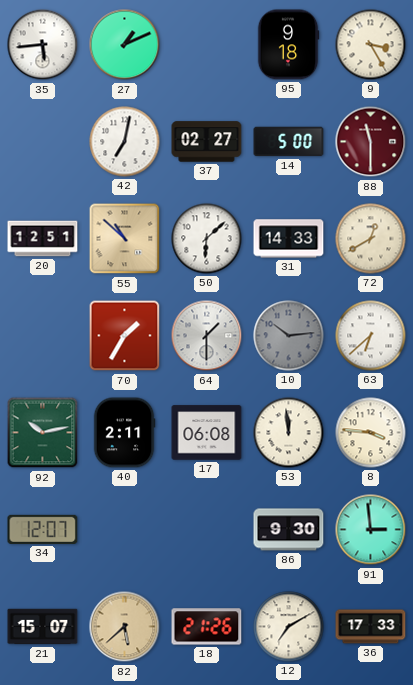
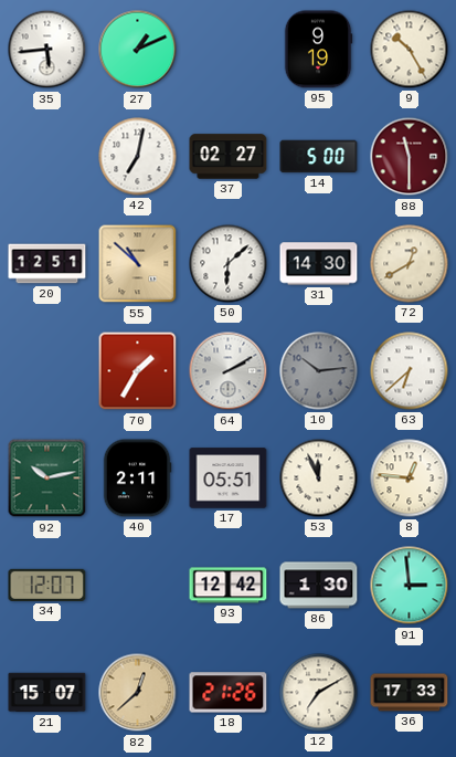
95: 9:18 -> 9:19
9: 3:25 -> 10:25
31: 14:33 -> 14:30
64: 1:30 -> 2:10
17: 06:08 -> 05:51
53: 11:59 -> 11:56
8: 3:46 -> 12:46
93: none -> 12:42
86: 9:30 -> 1:30
82: 5:38 -> 12:38
